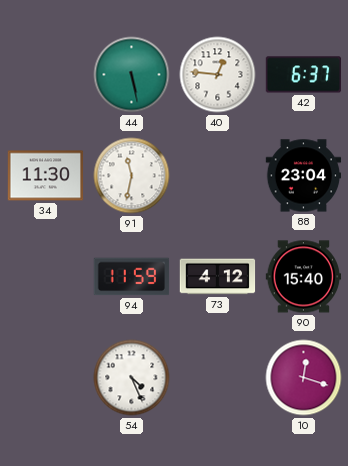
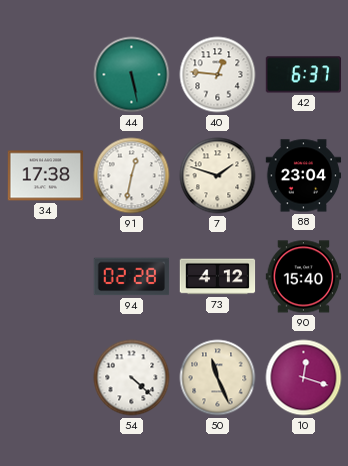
34: 11:30 -> 17:38
91: 11:32 -> 12:32
7: none -> 1:48
94: 11:59 -> 02:28
54: 4:26 -> 4:22
50: none -> 11:26
